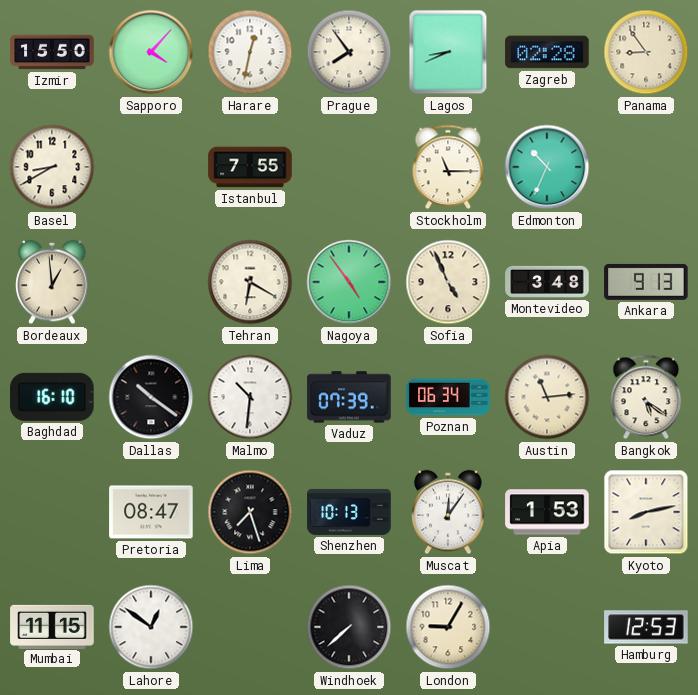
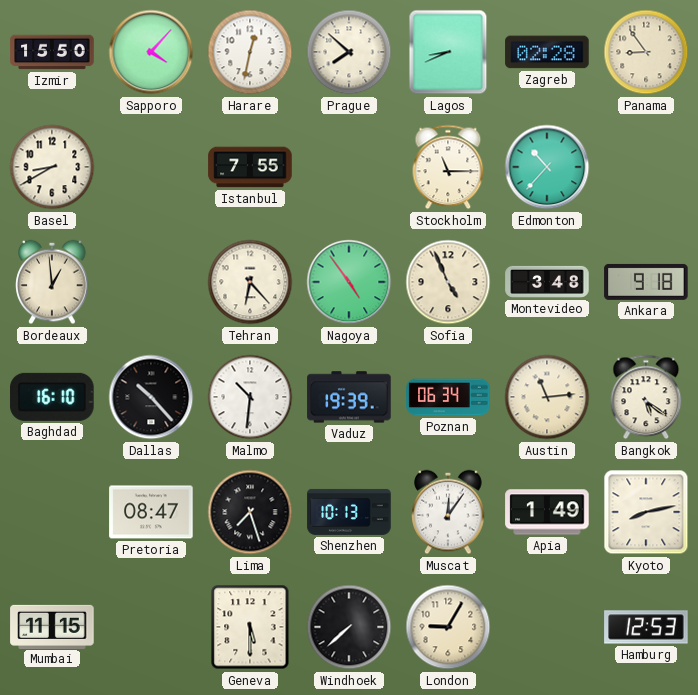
Prague: 7:54 -> 7:52
Edmonton: 10:34 -> 10:37
Tehran: 6:20 -> 6:23
Ankara: 9:13 -> 9:18
Dallas: 10:21 -> 10:23
Vaduz: 07:39 -> 19:39
Apia: 1:53 -> 1:49
Lahore: 12:51 -> none
Geneva: none -> 5:30
